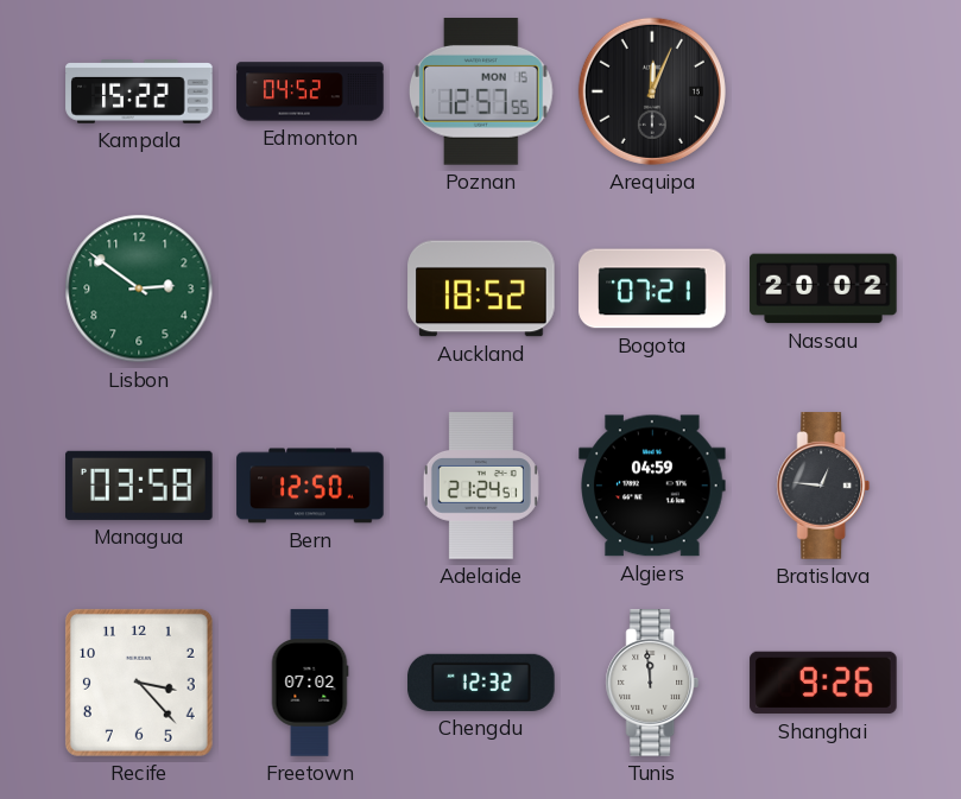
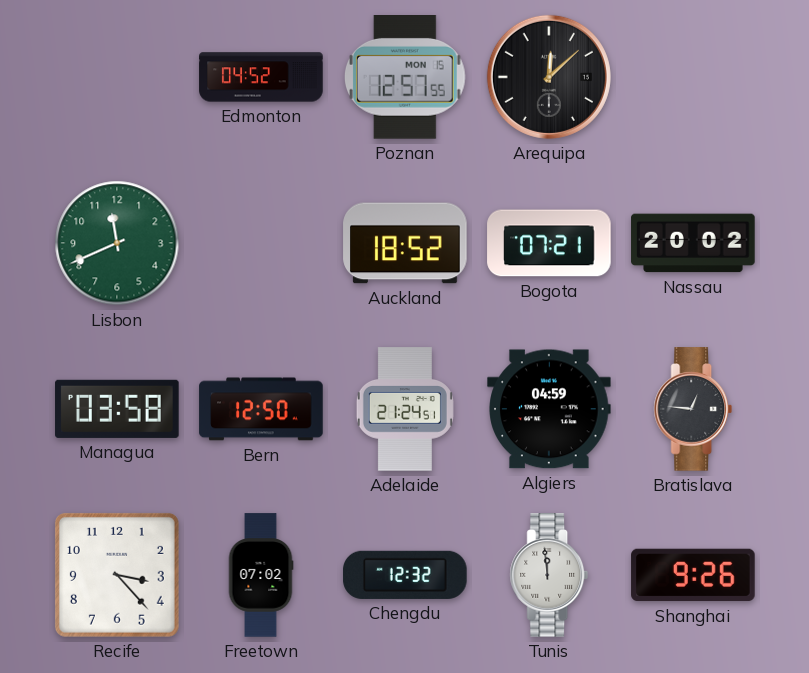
Kampala: 15:22 -> none
Arequipa: 12:04 -> 12:08
Lisbon: 2:51 -> 11:41
